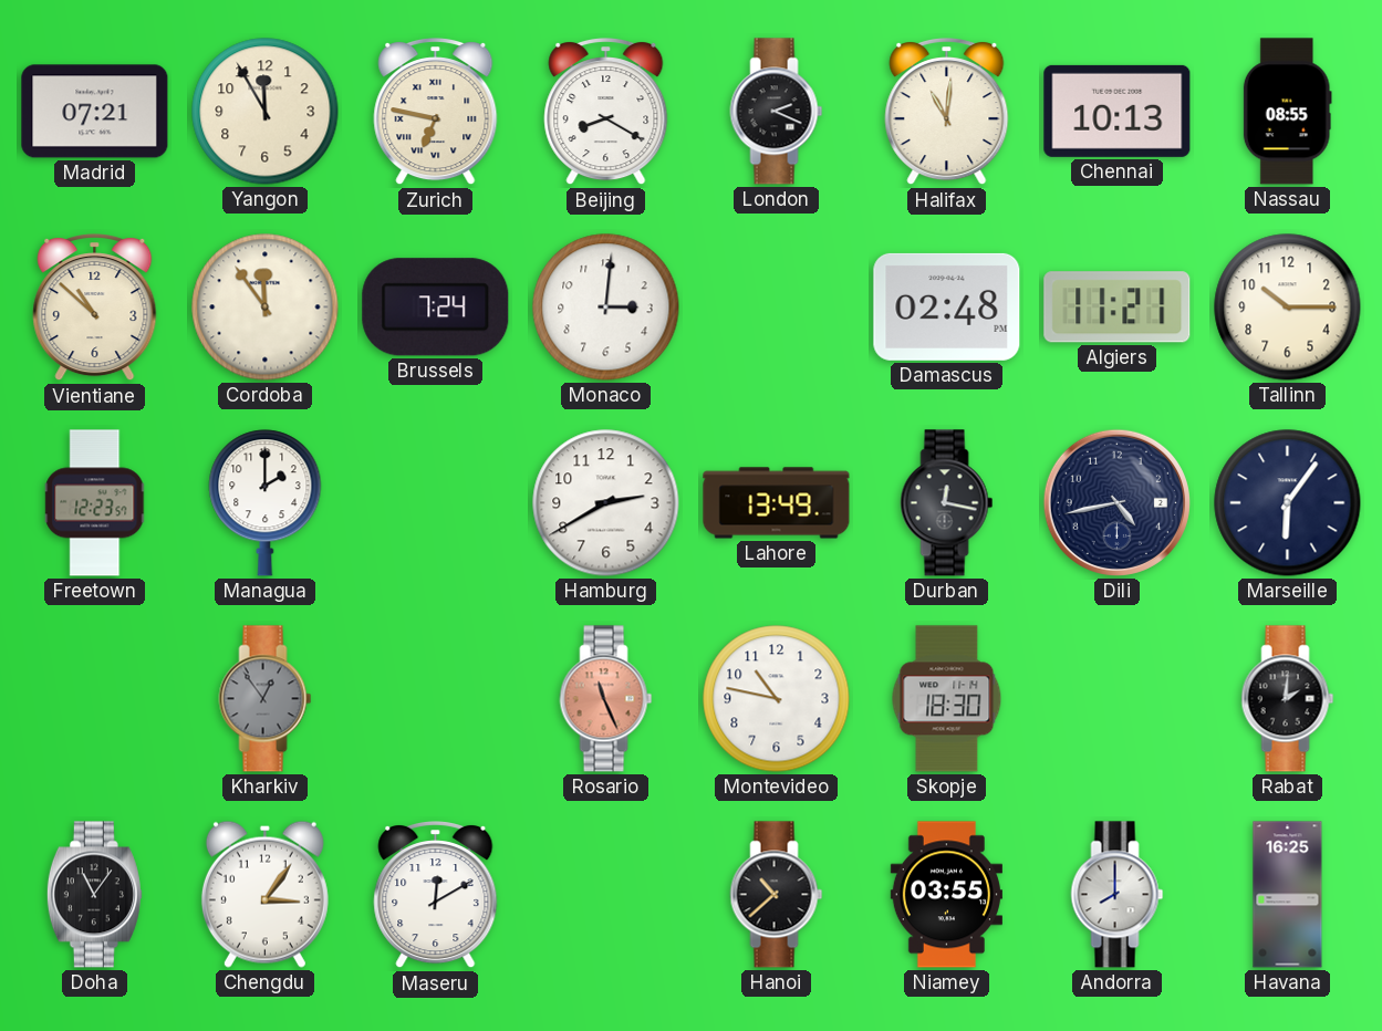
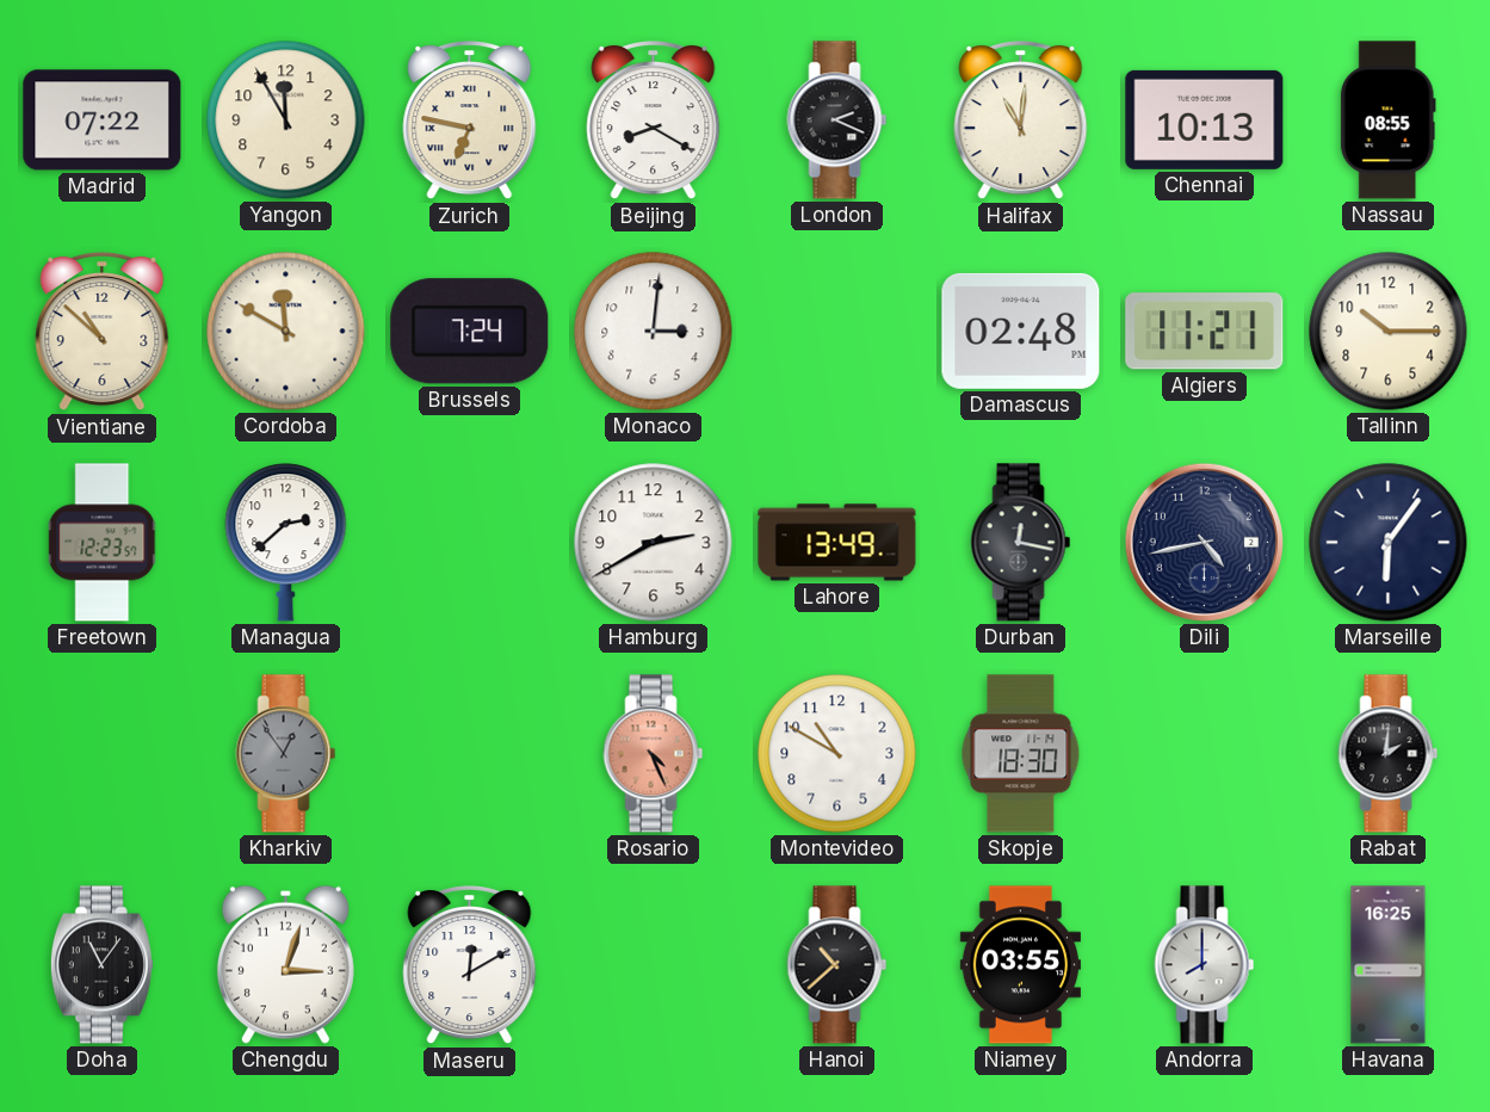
Madrid: 07:21 -> 07:22
Cordoba: 11:54 -> 11:50
Managua: 2:00 -> 2:38
Rosario: 11:26 -> 4:26
Montevideo: 10:47 -> 10:50
Chengdu: 3:06 -> 3:03
